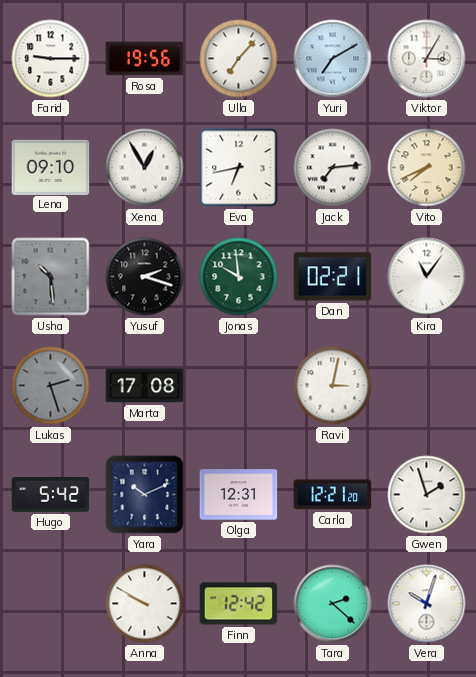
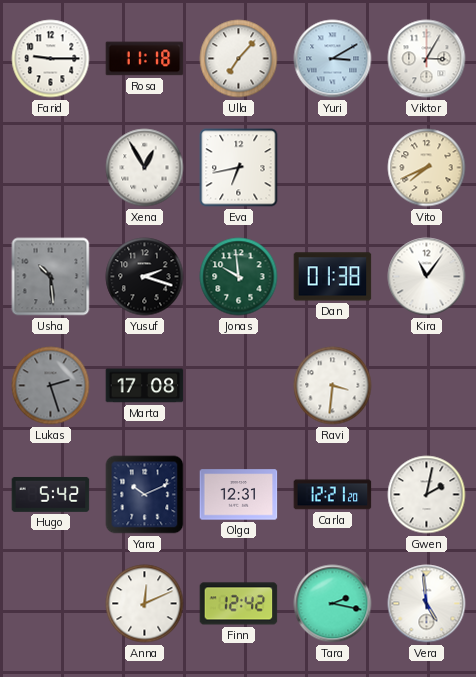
Rosa: 19:56 -> 11:18
Yuri: 7:10 -> 3:10
Lena: 09:10 -> none
Jack: 7:14 -> none
Dan: 02:21 -> 01:38
Ravi: 3:02 -> 3:31
Gwen: 1:57 -> 2:02
Anna: 9:50 -> 12:11
Tara: 2:22 -> 2:17
Vera: 10:03 -> 4:59
